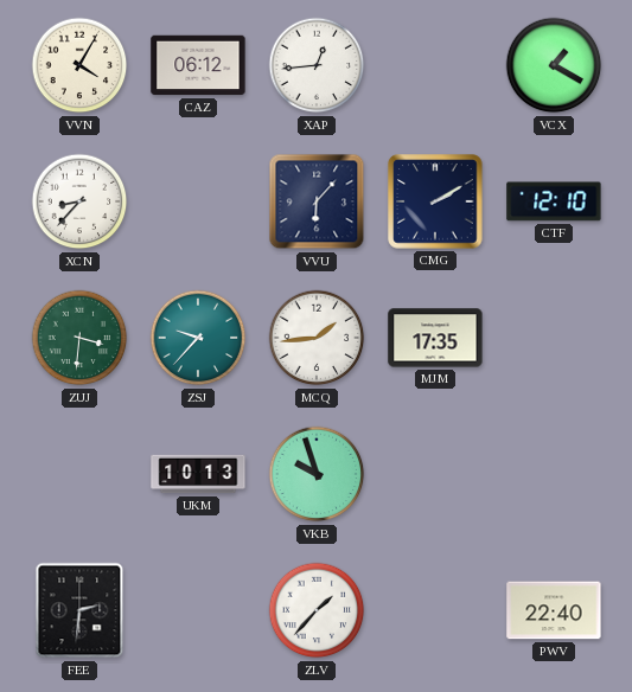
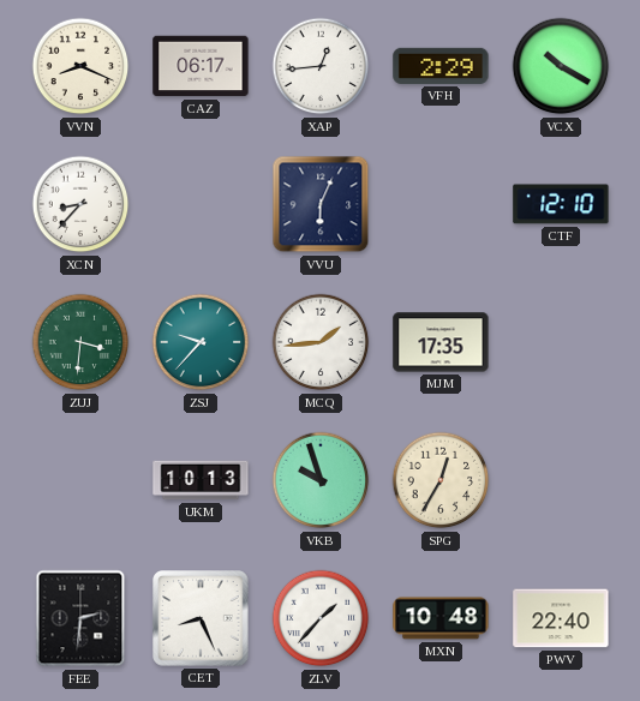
VVN: 4:05 -> 8:19
CAZ: 06:12 -> 06:17
VFH: none -> 2:29
VCX: 1:20 -> 10:20
VVU: 6:07 -> 6:04
CMG: 2:10 -> none
SPG: none -> 12:35
CET: none -> 8:26
MXN: none -> 10:48
